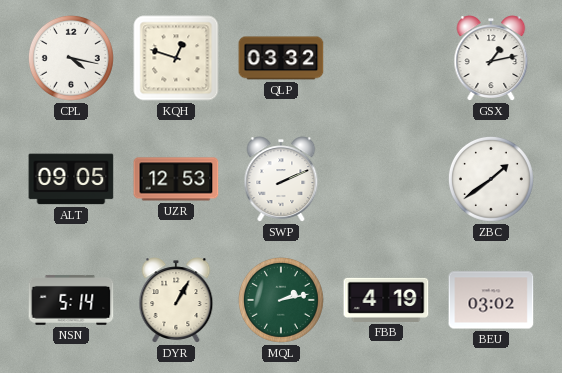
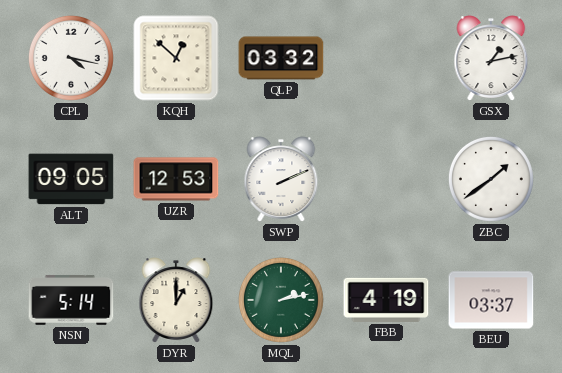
KQH: 12:48 -> 12:52
DYR: 1:05 -> 1:00
BEU: 03:02 -> 03:37
